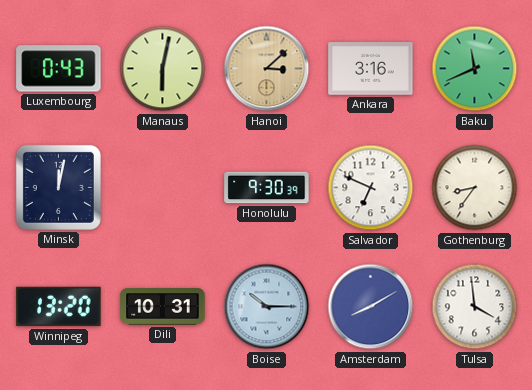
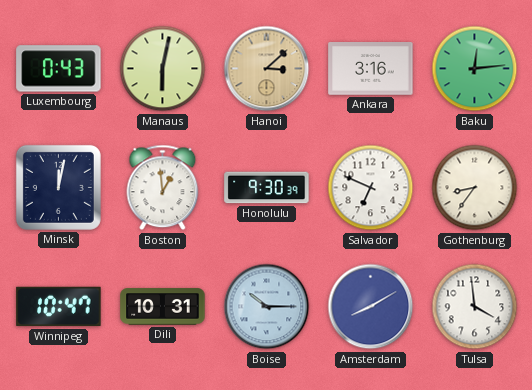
Baku: 11:41 -> 12:14
Boston: none -> 12:59
Winnipeg: 13:20 -> 10:47
